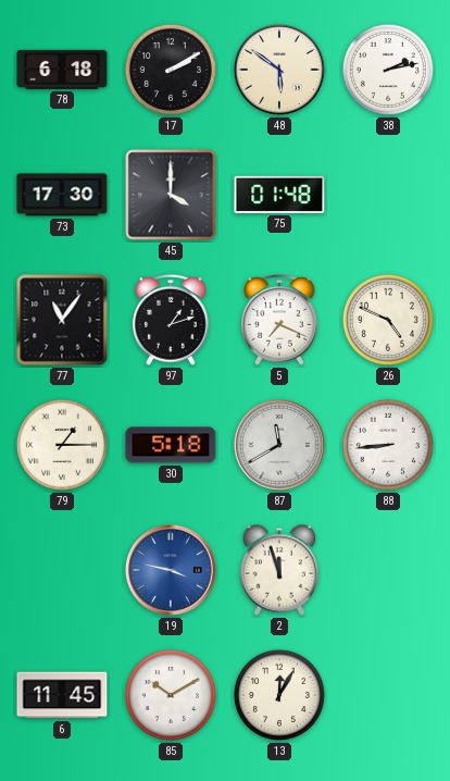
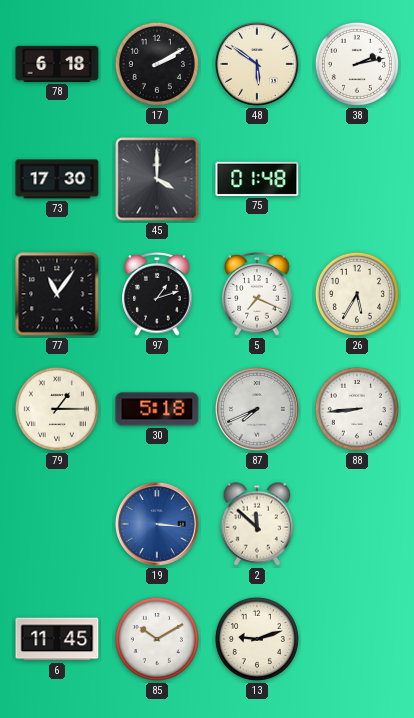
26: 4:49 -> 5:35
87: 11:40 -> 7:41
19: 3:47 -> 3:16
2: 11:57 -> 11:52
13: 12:05 -> 9:12
